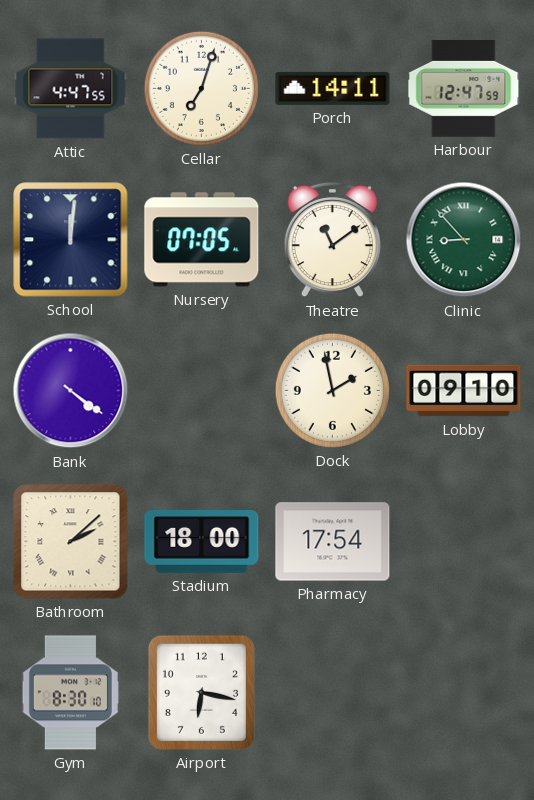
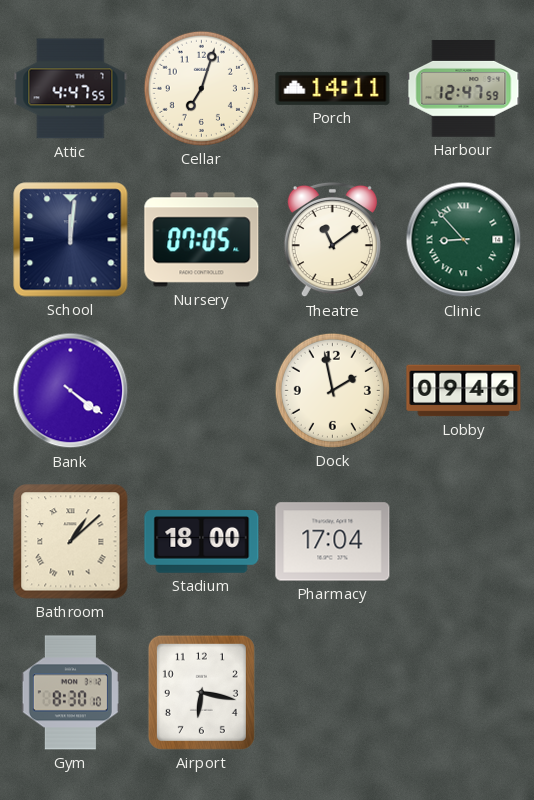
Lobby: 09:10 -> 09:46
Bathroom: 2:08 -> 1:08
Pharmacy: 17:54 -> 17:04
